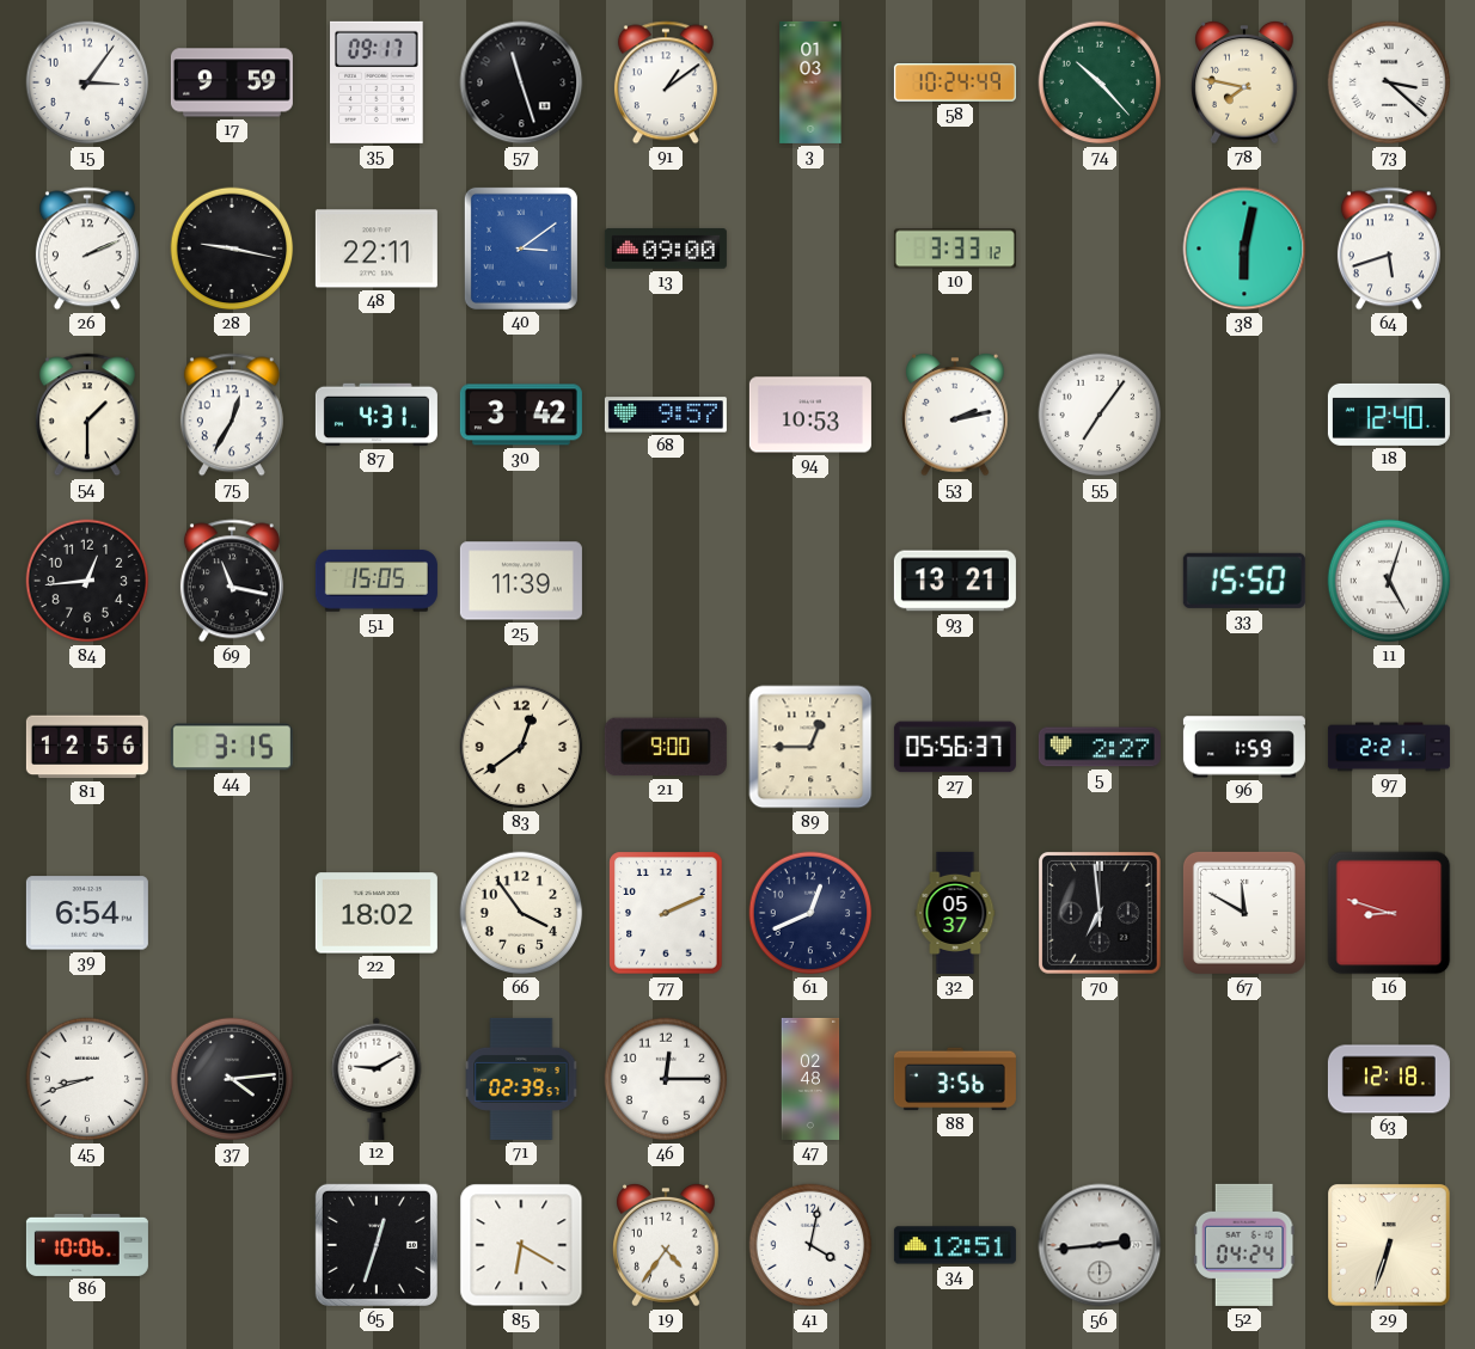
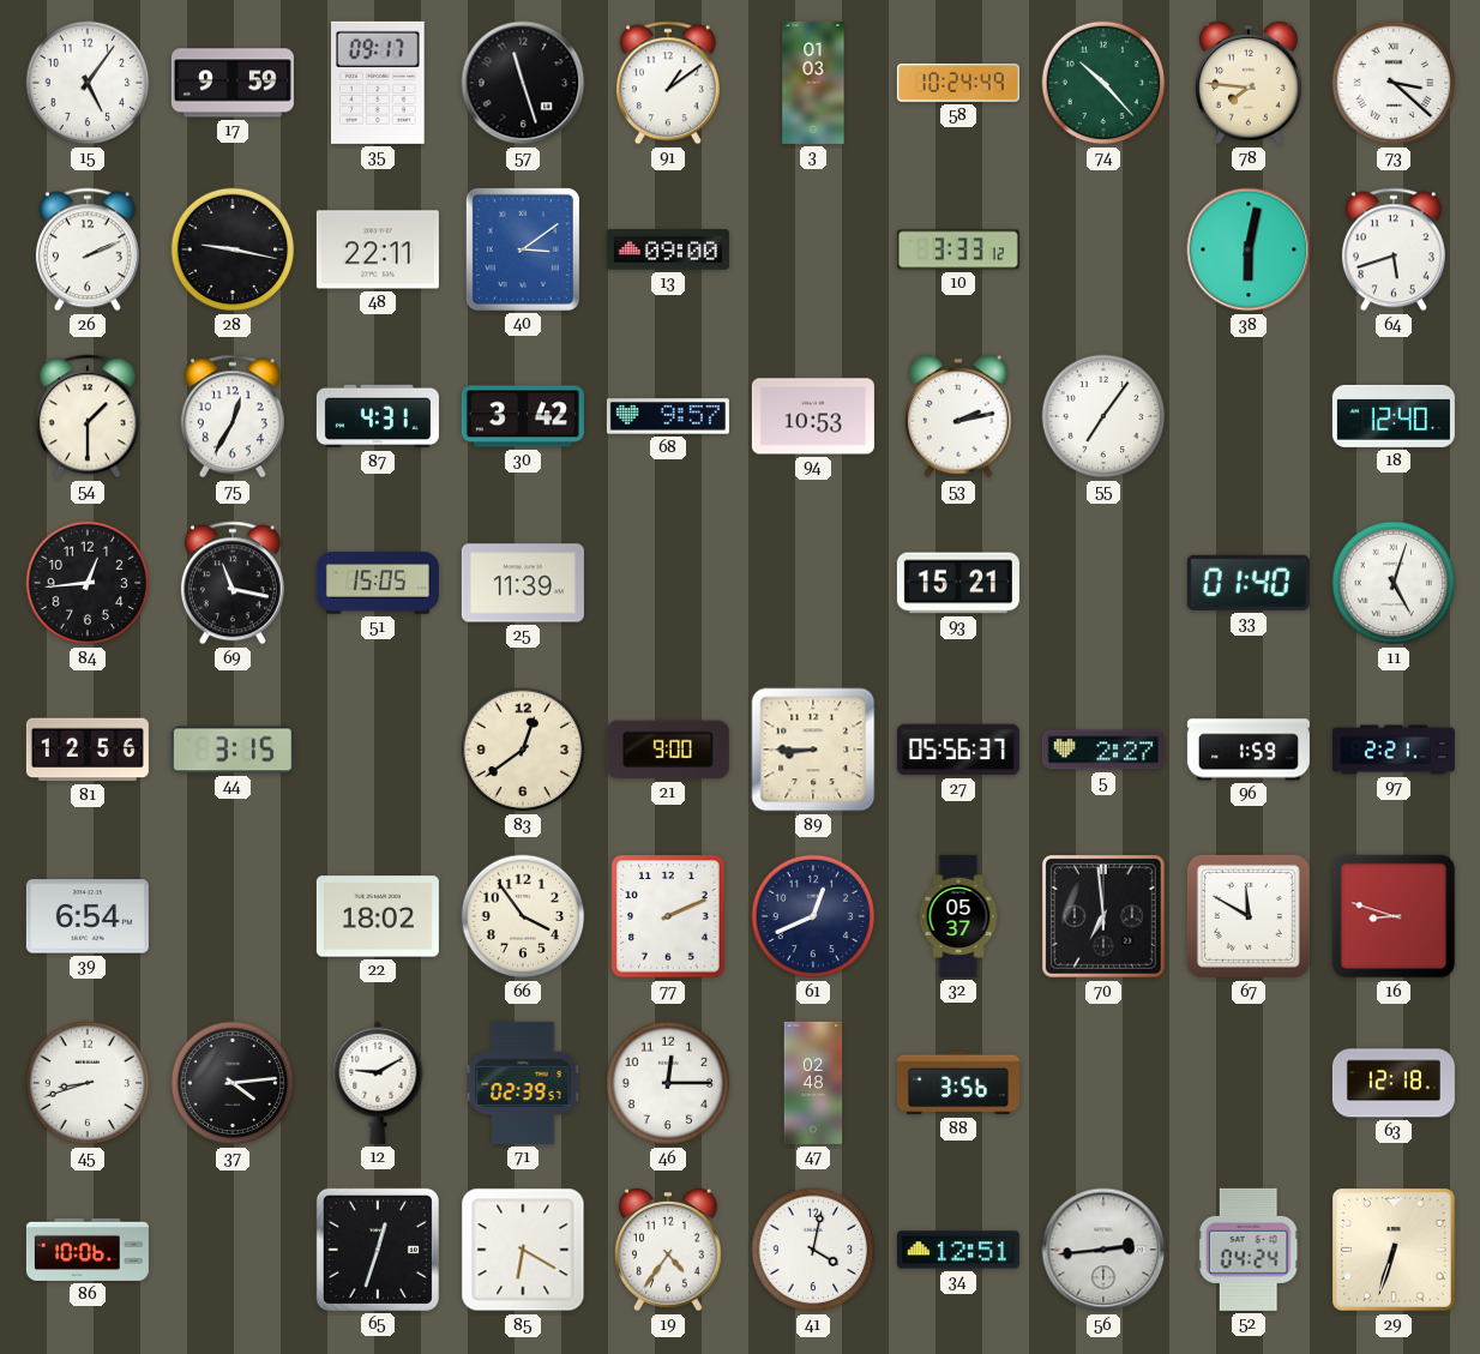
15: 3:06 -> 5:06
78: 7:47 -> 7:46
93: 13:21 -> 15:21
33: 15:50 -> 01:40
89: 12:45 -> 8:45
